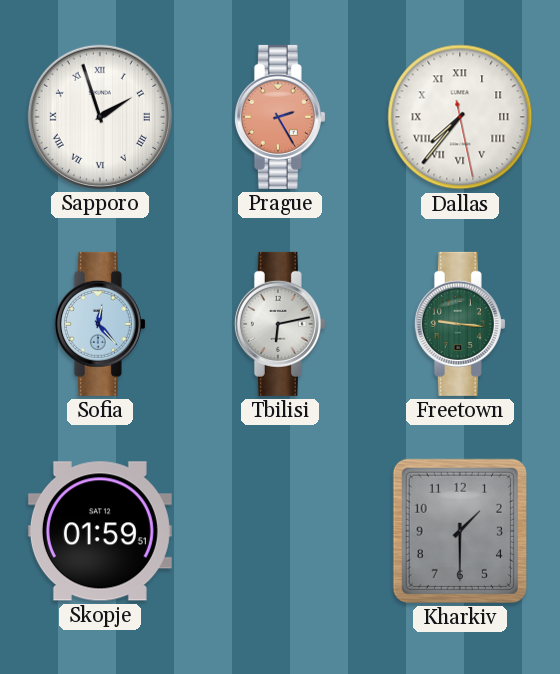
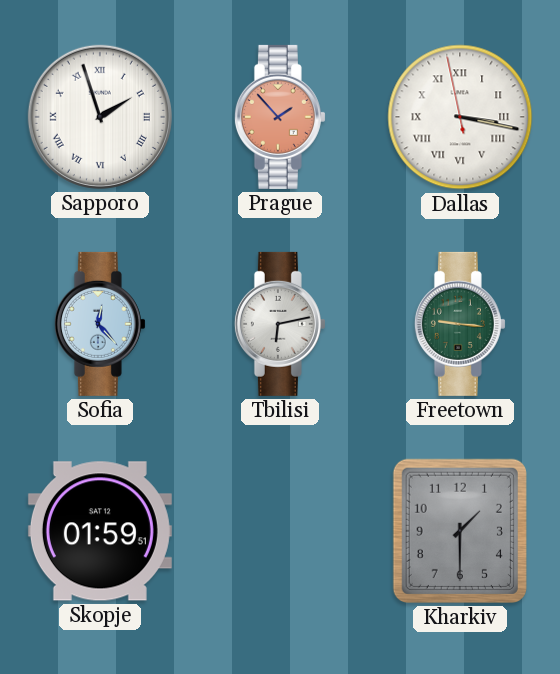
Prague: 2:25 -> 1:53
Dallas: 7:36 -> 3:16
